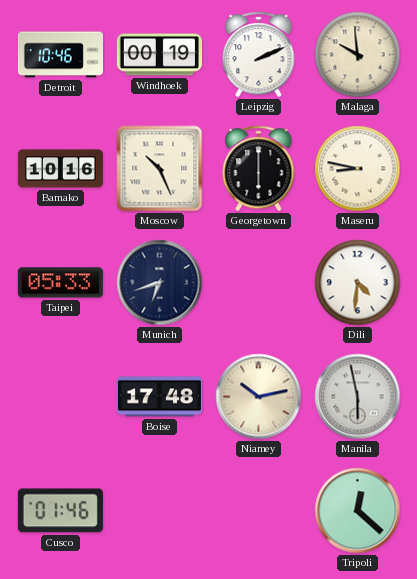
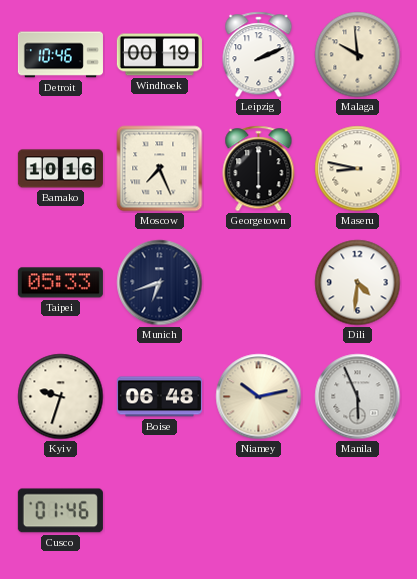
Moscow: 10:26 -> 7:26
Kyiv: none -> 9:33
Boise: 17:48 -> 06:48
Manila: 5:58 -> 5:56
Tripoli: 12:22 -> none
